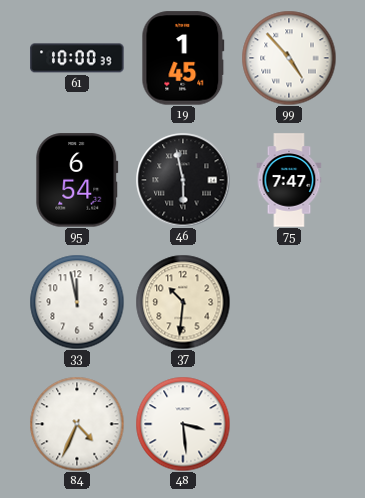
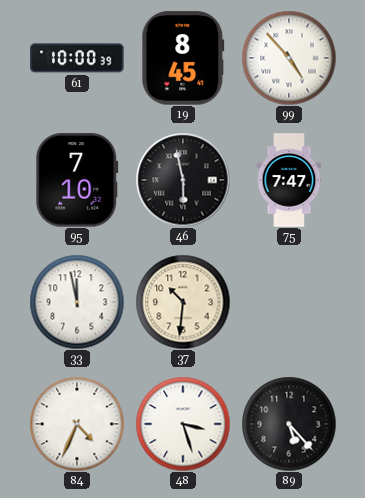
19: 1:45 -> 8:45
95: 6:54 -> 7:10
48: 3:29 -> 3:27
89: none -> 5:23
